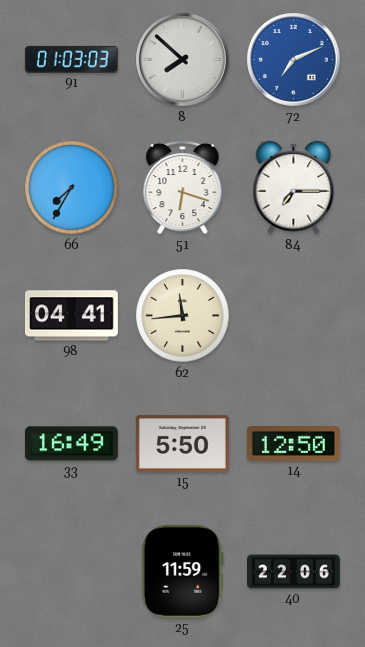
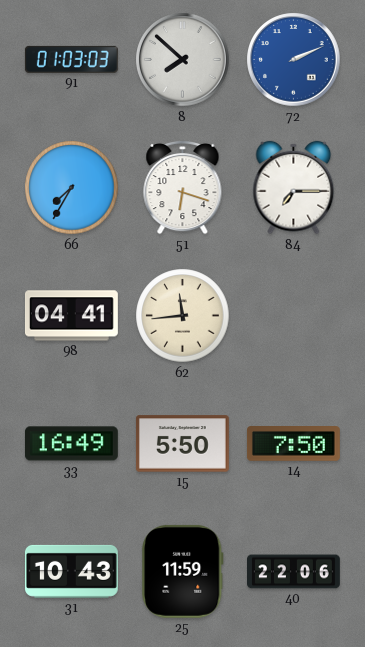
72: 7:11 -> 2:11
14: 12:50 -> 7:50
31: none -> 10:43
